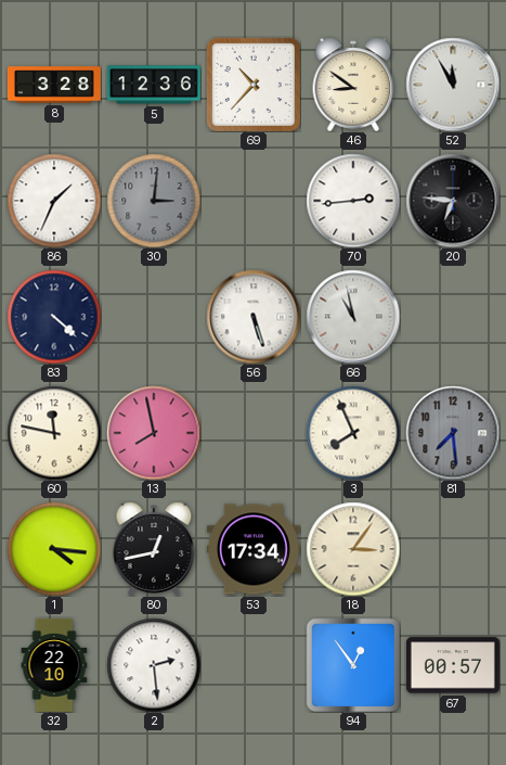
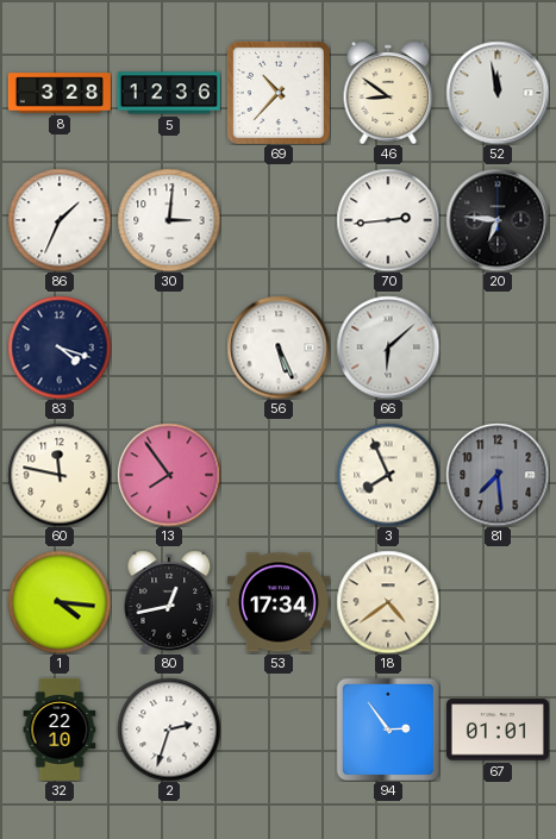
52: 11:55 -> 11:58
30 dial: grey -> white
83: 4:22 -> 4:18
56: 5:27 -> 5:26
66: 10:58 -> 6:08
13: 7:58 -> 7:54
18: 3:06 -> 4:39
2: 2:29 -> 2:33
94: 12:54 -> 2:54
67: 00:57 -> 01:01
